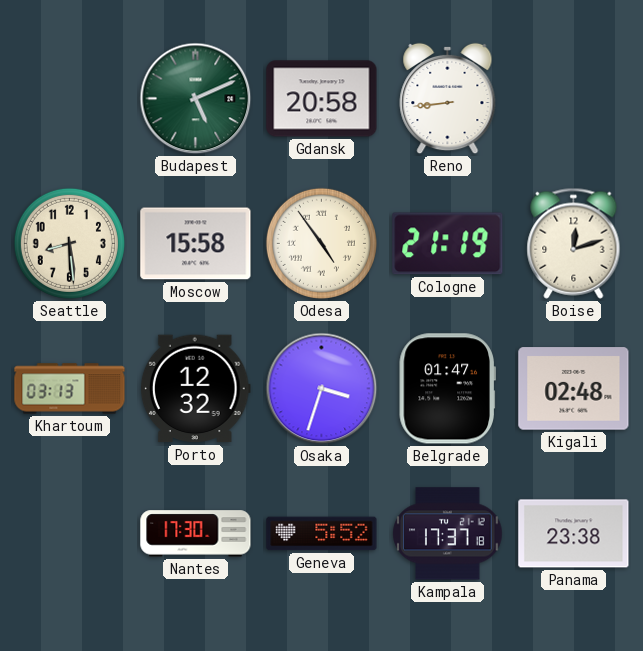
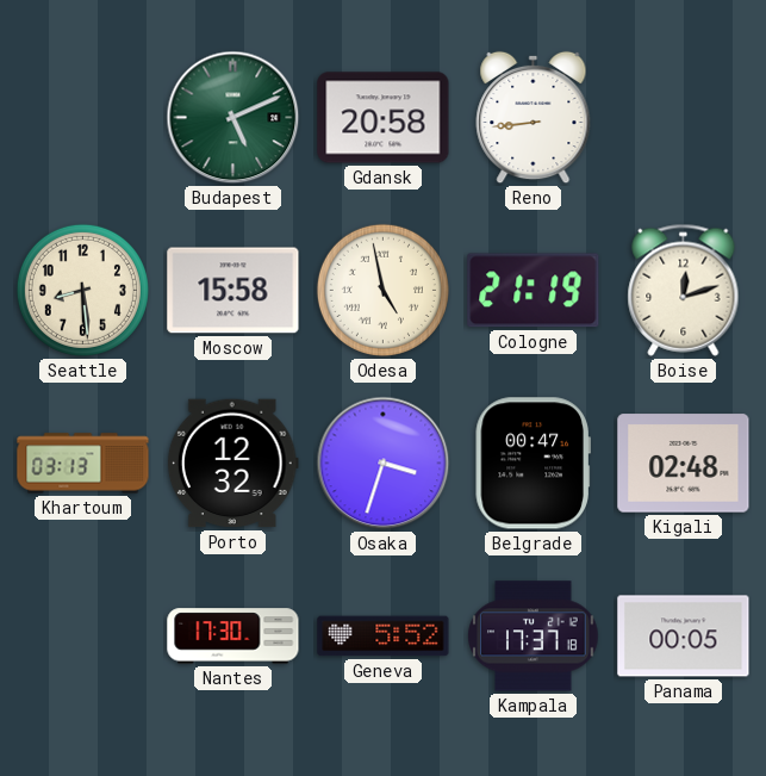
Odesa: 4:54 -> 4:58
Belgrade: 01:47 -> 00:47
Panama: 23:38 -> 00:05
